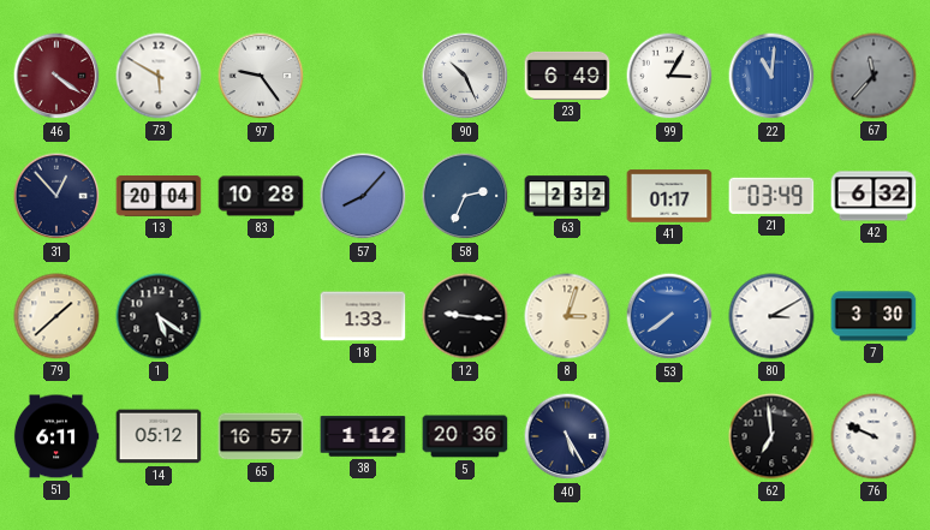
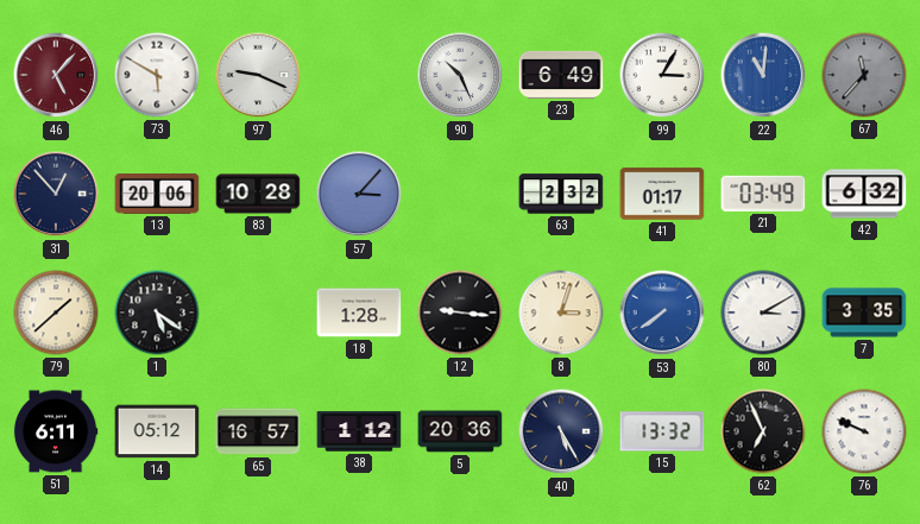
46: 4:21 -> 5:07
97: 9:24 -> 9:19
13: 20:04 -> 20:06
57: 8:07 -> 3:07
58: 2:34 -> none
18: 1:33 -> 1:28
7: 3:30 -> 3:35
15: none -> 13:32
62: 6:59 -> 6:56
